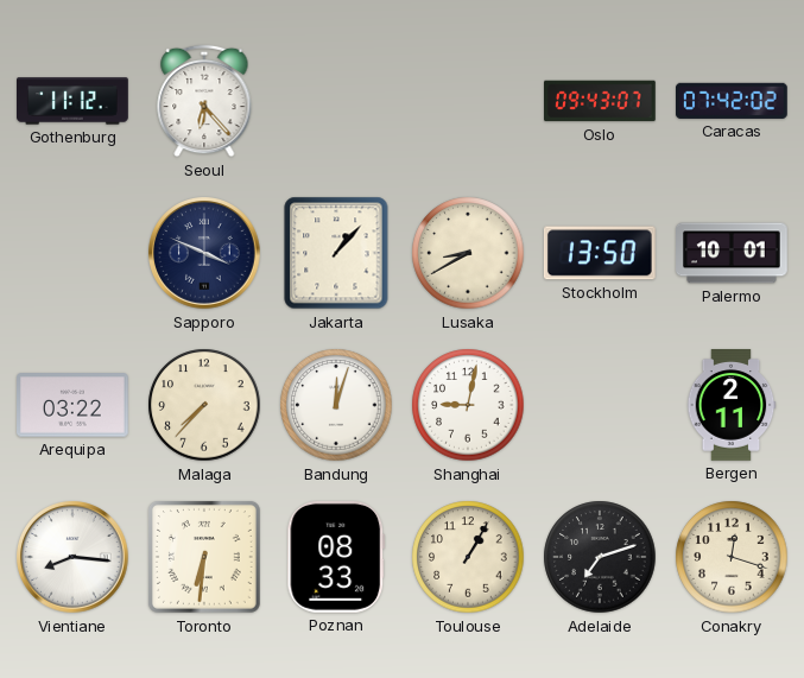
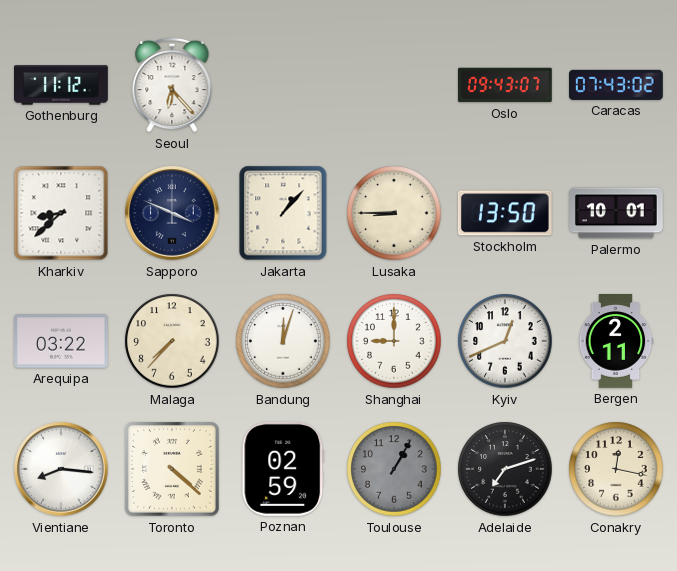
Caracas: 07:42 -> 07:43
Kharkiv: none -> 8:38
Lusaka: 8:40 -> 8:45
Shanghai: 9:02 -> 9:00
Kyiv: none -> 12:41
Toronto: 6:31 -> 4:22
Poznan: 08:33 -> 02:59
Toulouse dial: cream -> grey
Conakry: 12:18 -> 12:17
